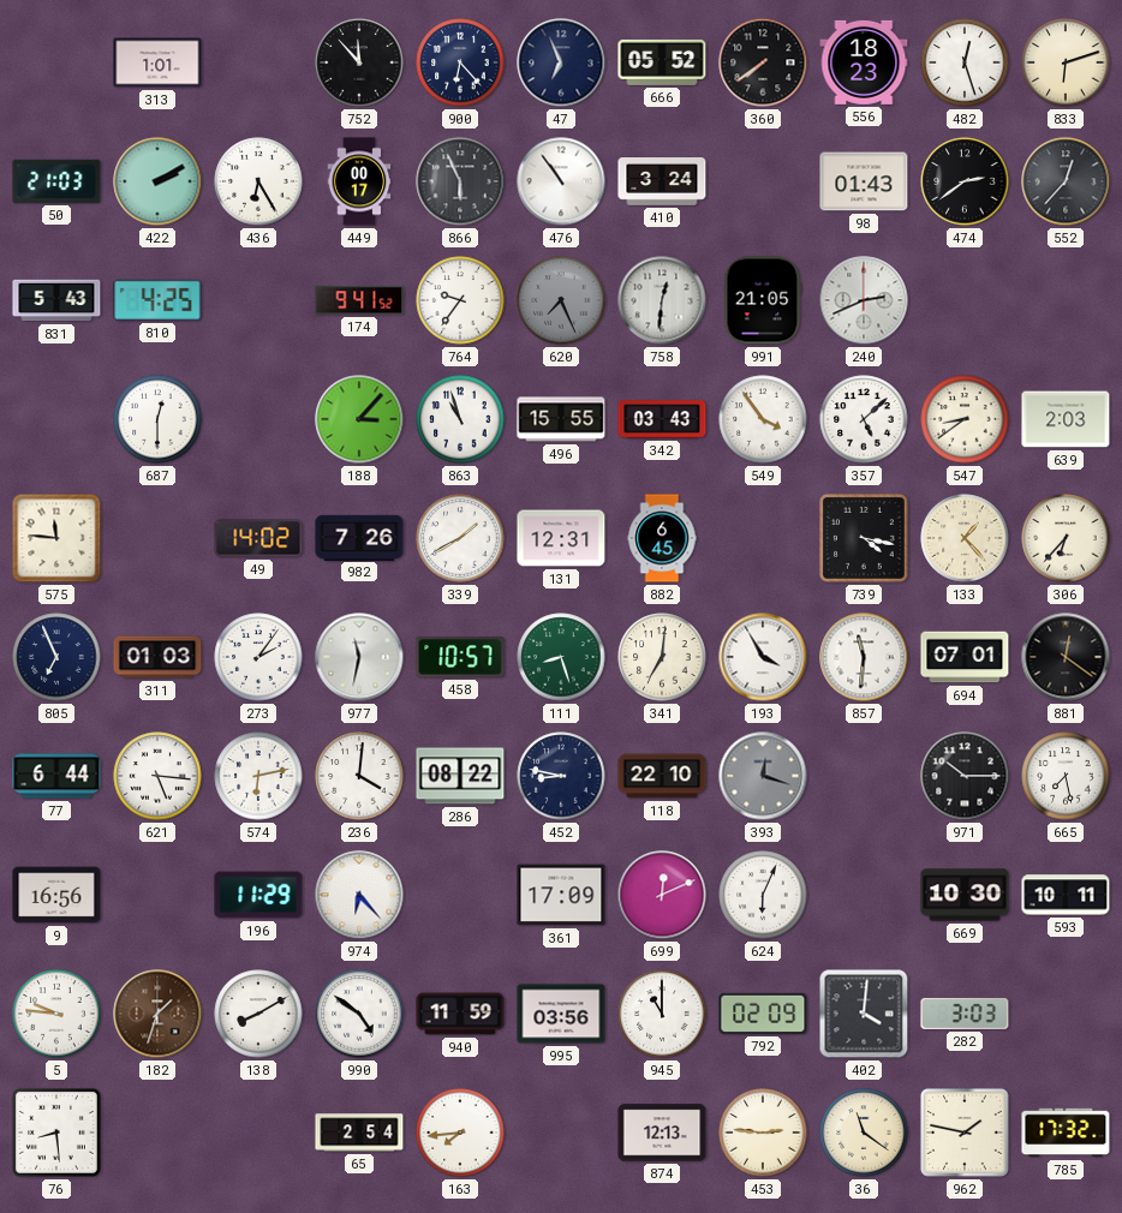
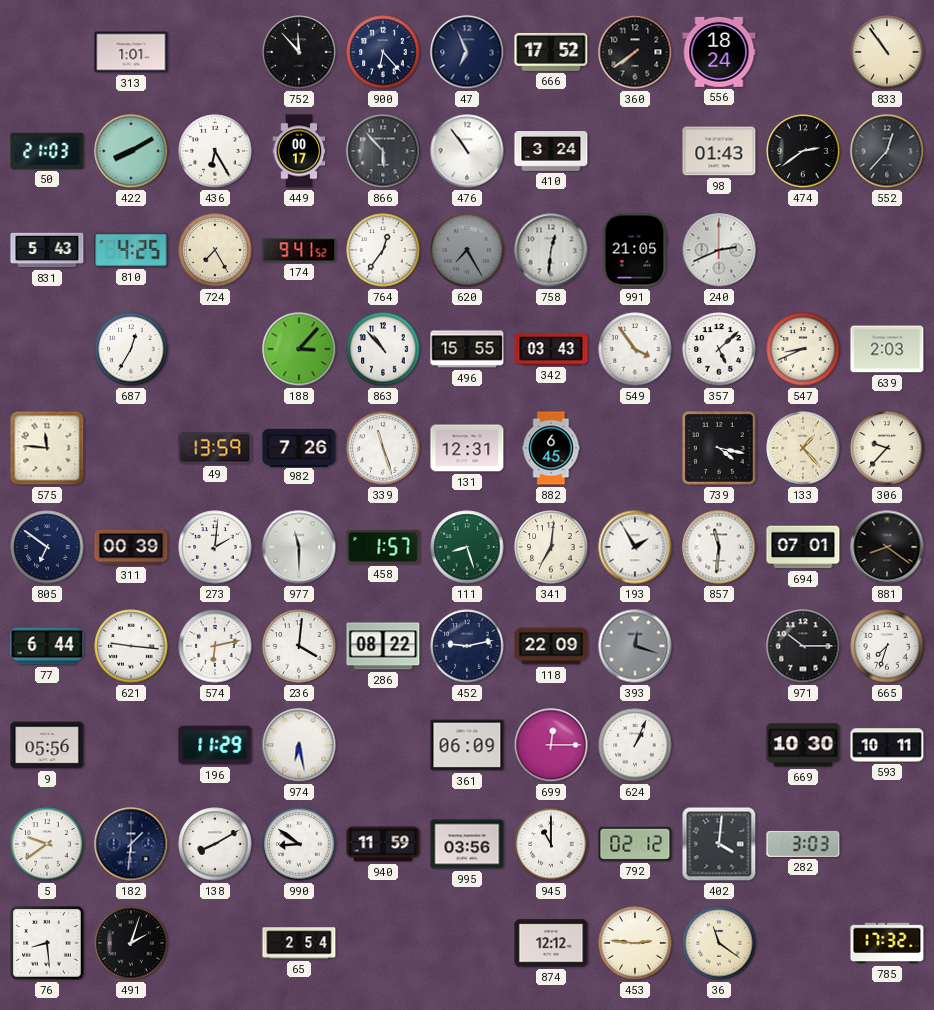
666: 05:52 -> 17:52
556: 18:23 -> 18:24
482: 12:27 -> none
833: 6:12 -> 10:54
422: 2:10 -> 8:10
866: 5:56 -> 5:53
724: none -> 7:25
764: 9:36 -> 12:36
620: 7:26 -> 7:25
687: 12:30 -> 12:35
863: 10:57 -> 10:53
547: 8:39 -> 8:41
49: 14:02 -> 13:59
339: 1:40 -> 11:27
306: 6:37 -> 9:37
805: 6:56 -> 6:51
311: 01:03 -> 00:39
273: 2:06 -> 2:01
977: 11:32 -> 11:30
458: 10:57 -> 1:57
193: 3:55 -> 1:55
881: 12:21 -> 8:21
621: 5:16 -> 9:16
452: 8:47 -> 9:13
118: 22:10 -> 22:09
665: 7:28 -> 7:33
9: 16:56 -> 05:56
974: 6:23 -> 6:28
361: 17:09 -> 06:09
699: 12:11 -> 12:15
624: 6:04 -> 1:04
5: 9:46 -> 9:39
182: 1:33 -> 1:31
182 dial: brown -> navy
990: 4:51 -> 8:51
792: 02:09 -> 02:12
491: none -> 2:03
163: 7:44 -> none
874: 12:13 -> 12:12
962: 1:47 -> none
